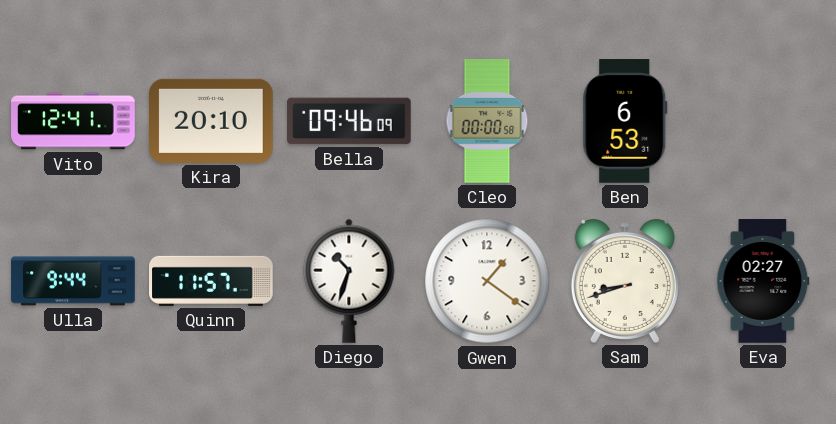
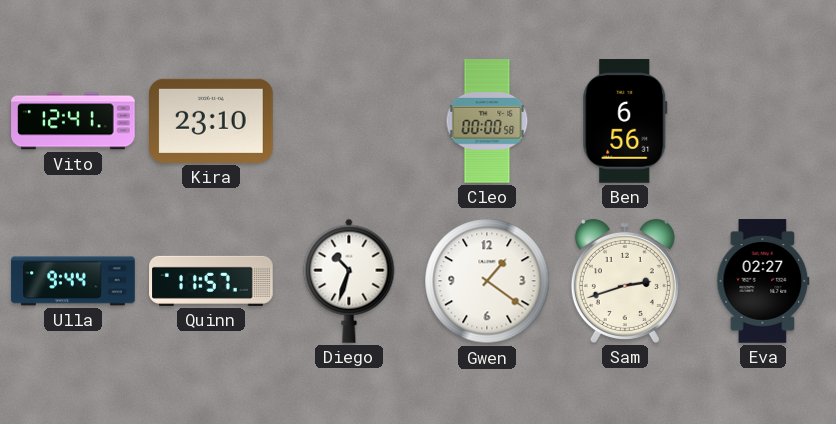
Kira: 20:10 -> 23:10
Bella: 09:46 -> none
Ben: 6:53 -> 6:56
Sam: 8:42 -> 2:42
